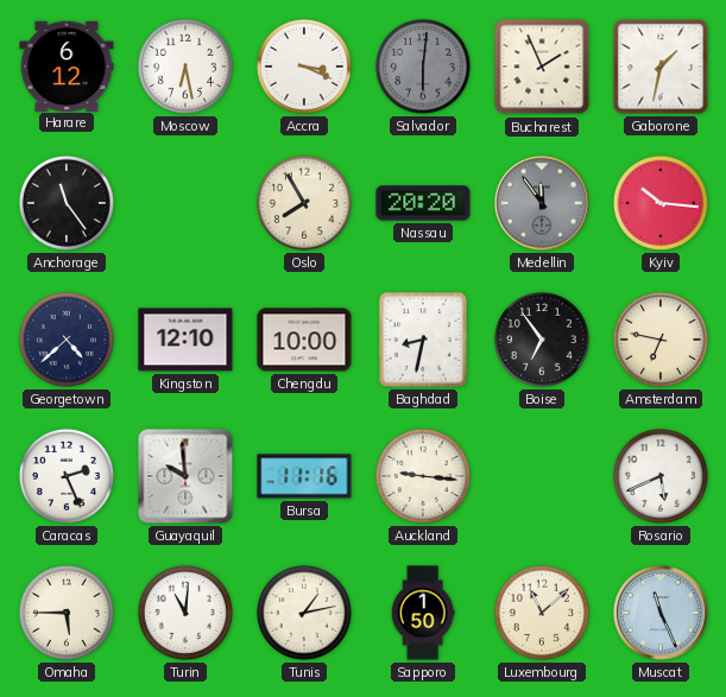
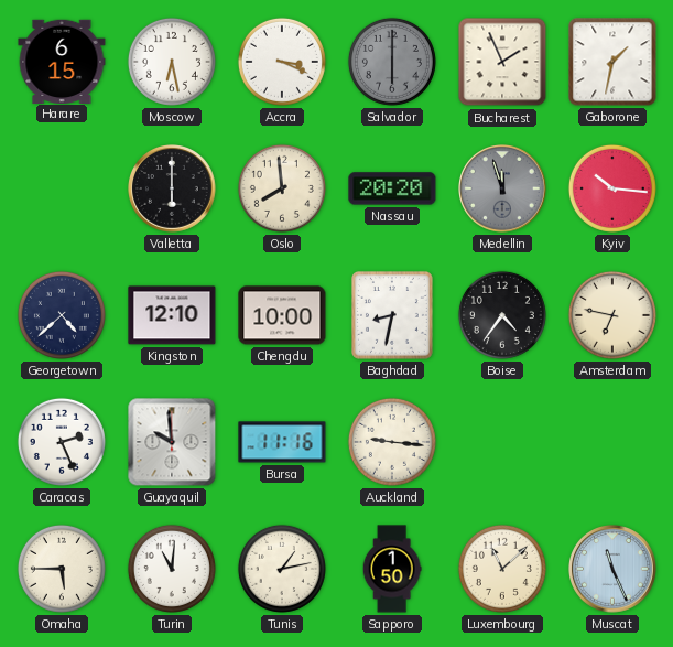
Harare: 6:12 -> 6:15
Salvador: 6:01 -> 6:00
Anchorage: 11:24 -> none
Valletta: none -> 6:00
Oslo: 7:55 -> 7:59
Medellin: 11:54 -> 11:57
Boise: 6:54 -> 4:36
Rosario: 5:41 -> none
